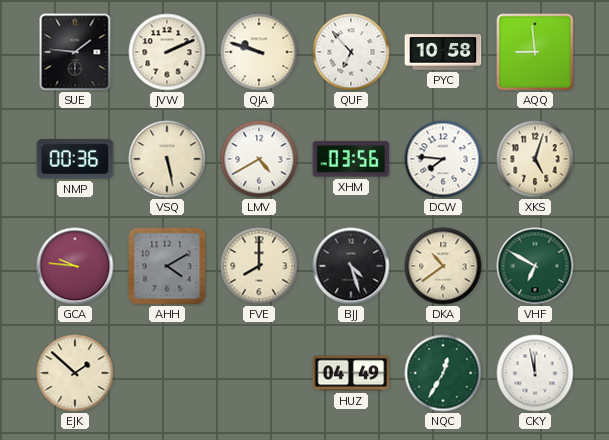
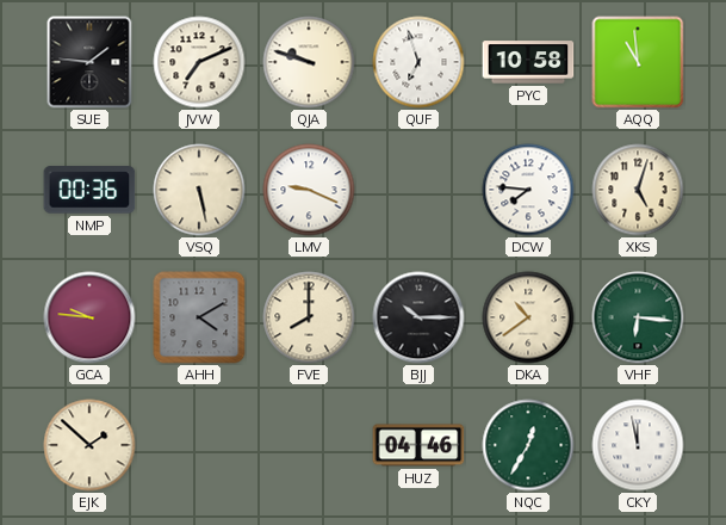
JVW: 2:11 -> 7:11
QUF: 6:53 -> 6:57
AQQ: 8:59 -> 10:59
LMV: 4:40 -> 9:19
XHM: 03:56 -> none
BJJ: 4:27 -> 10:15
VHF: 6:50 -> 6:16
HUZ: 04:49 -> 04:46
